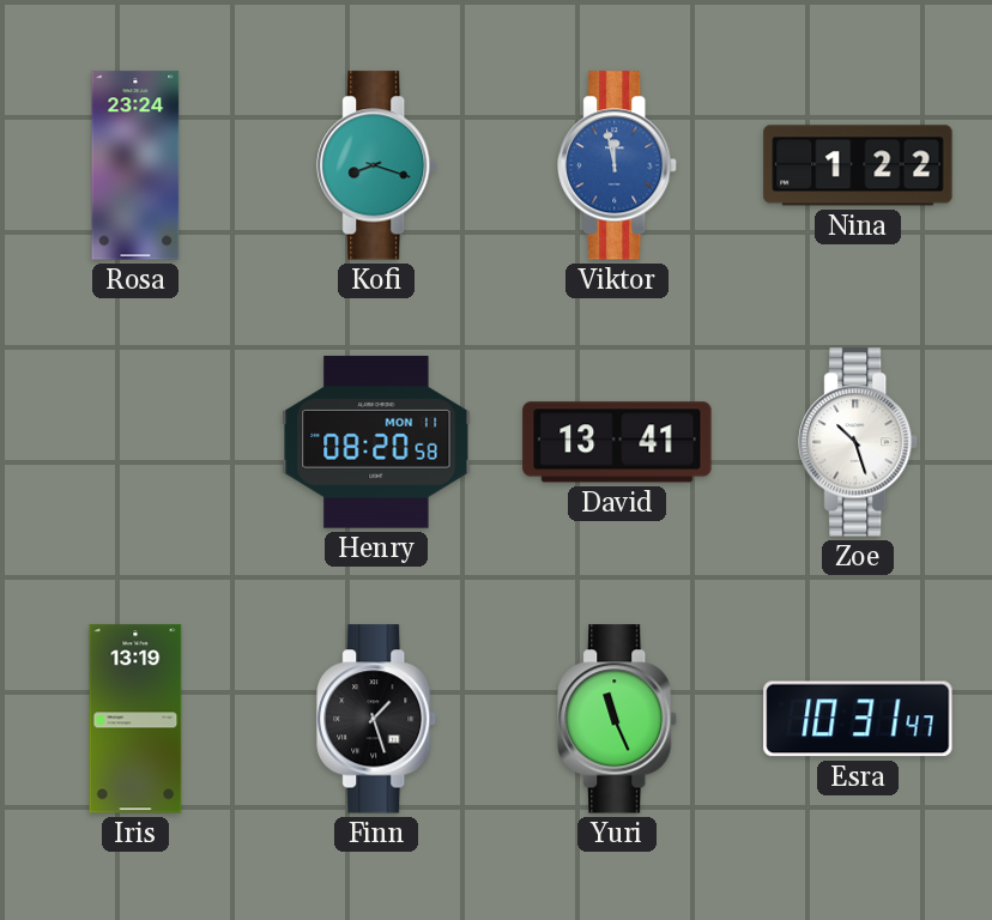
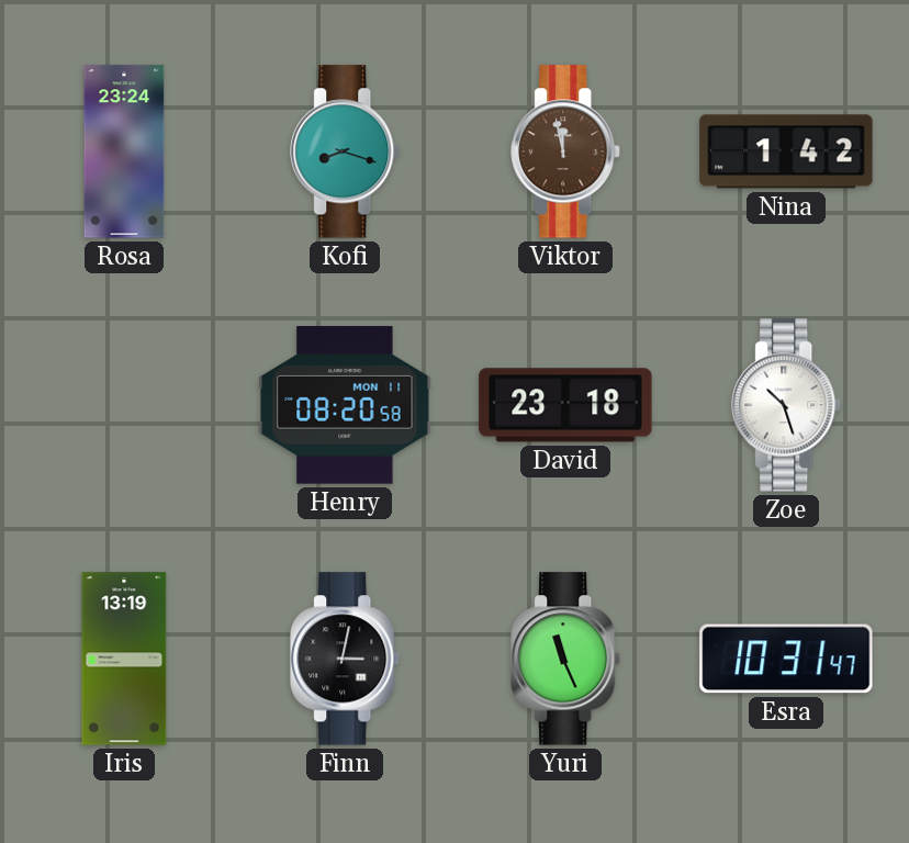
Viktor dial: blue -> brown
Nina: 1:22 -> 1:42
David: 13:41 -> 23:18
Finn: 1:27 -> 3:02
